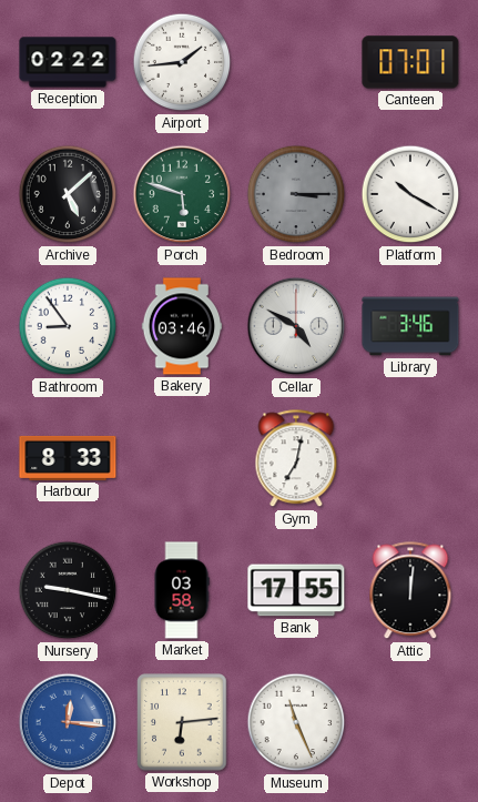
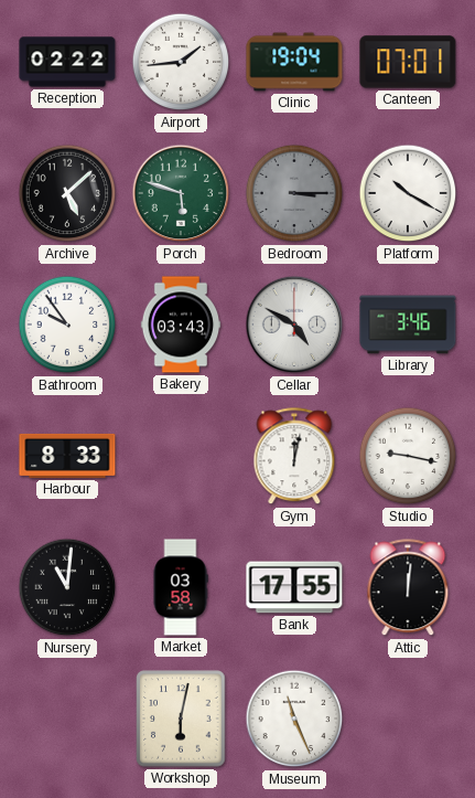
Clinic: none -> 19:04
Bathroom: 8:54 -> 9:54
Bakery: 03:46 -> 03:43
Gym: 7:02 -> 12:02
Studio: none -> 9:17
Nursery: 9:17 -> 11:01
Depot: 12:16 -> none
Workshop: 6:14 -> 6:02
